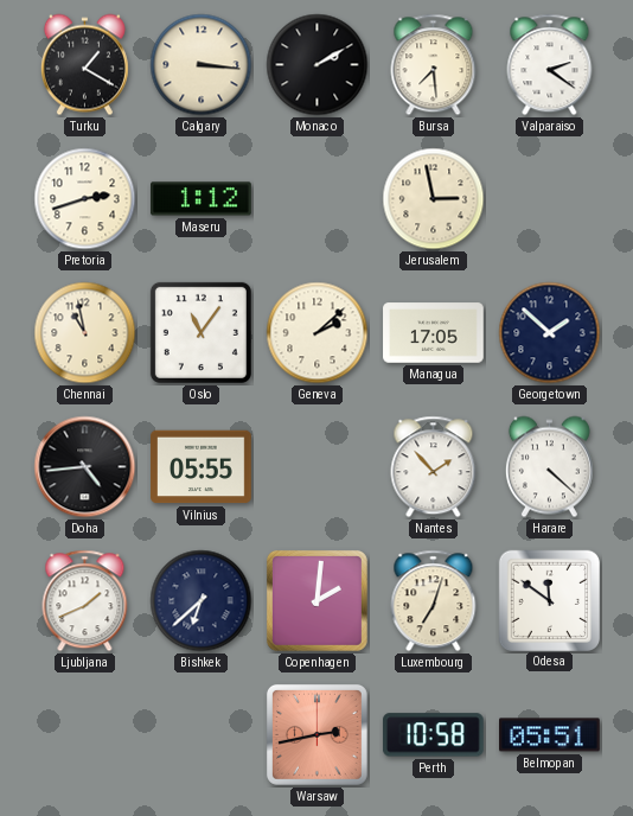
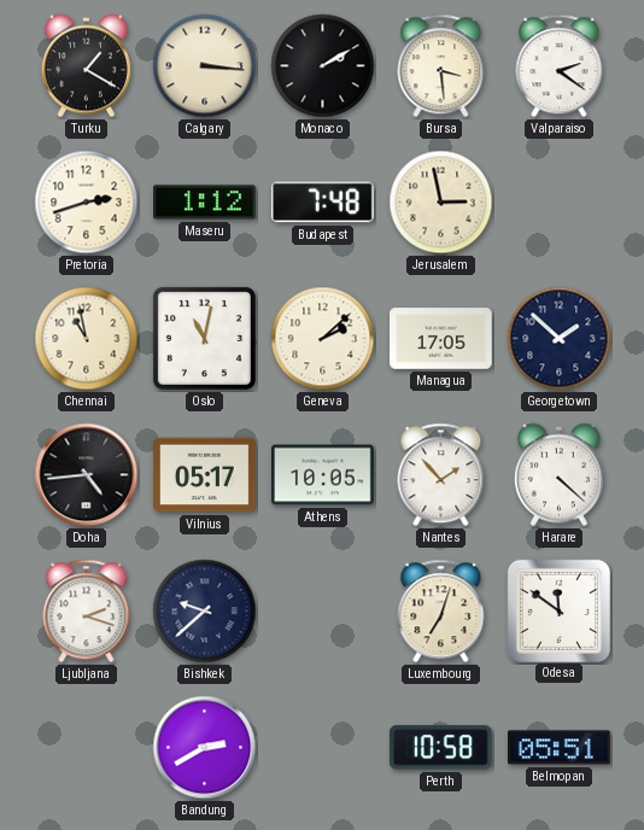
Bursa: 7:29 -> 3:29
Budapest: none -> 7:48
Oslo: 11:06 -> 11:02
Vilnius: 05:55 -> 05:17
Athens: none -> 10:05
Ljubljana: 1:41 -> 2:18
Bishkek: 6:38 -> 9:38
Copenhagen: 2:01 -> none
Bandung: none -> 2:40
Warsaw: 2:43 -> none
